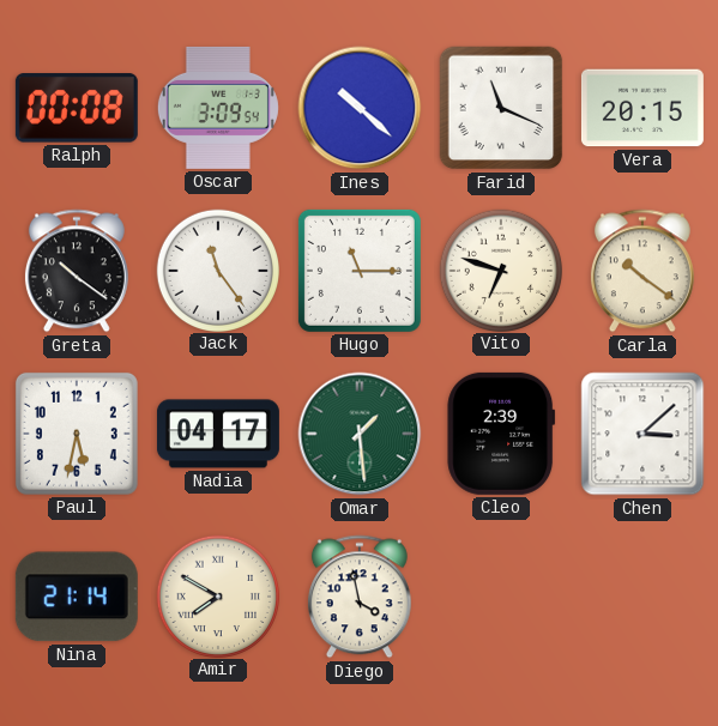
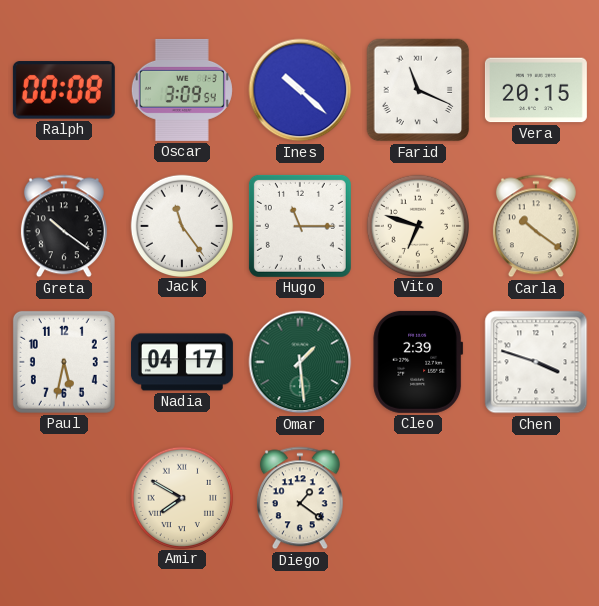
Chen: 3:08 -> 3:48
Nina: 21:14 -> none
Diego: 3:58 -> 1:21
